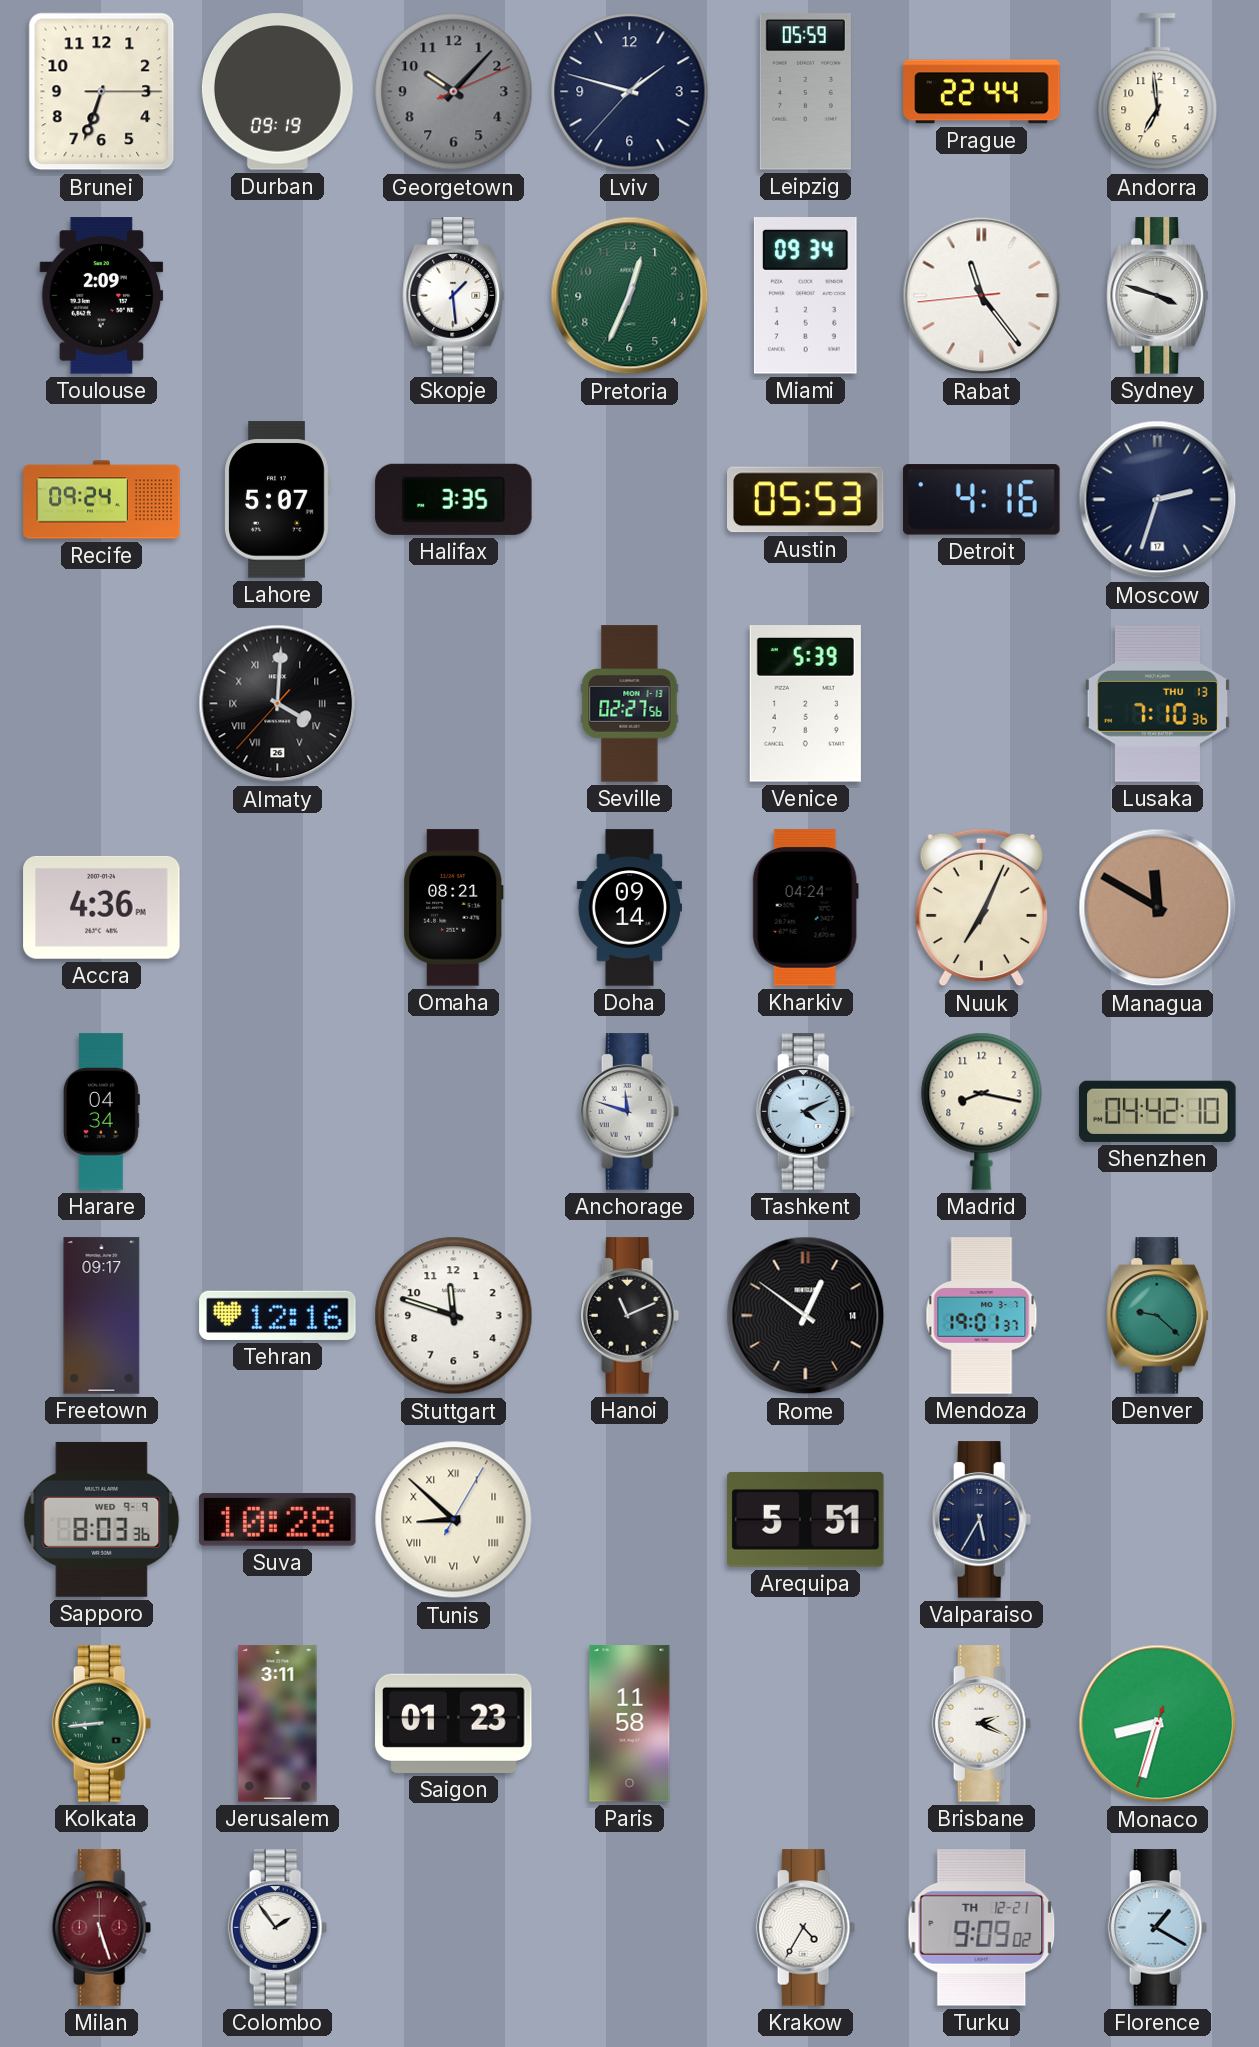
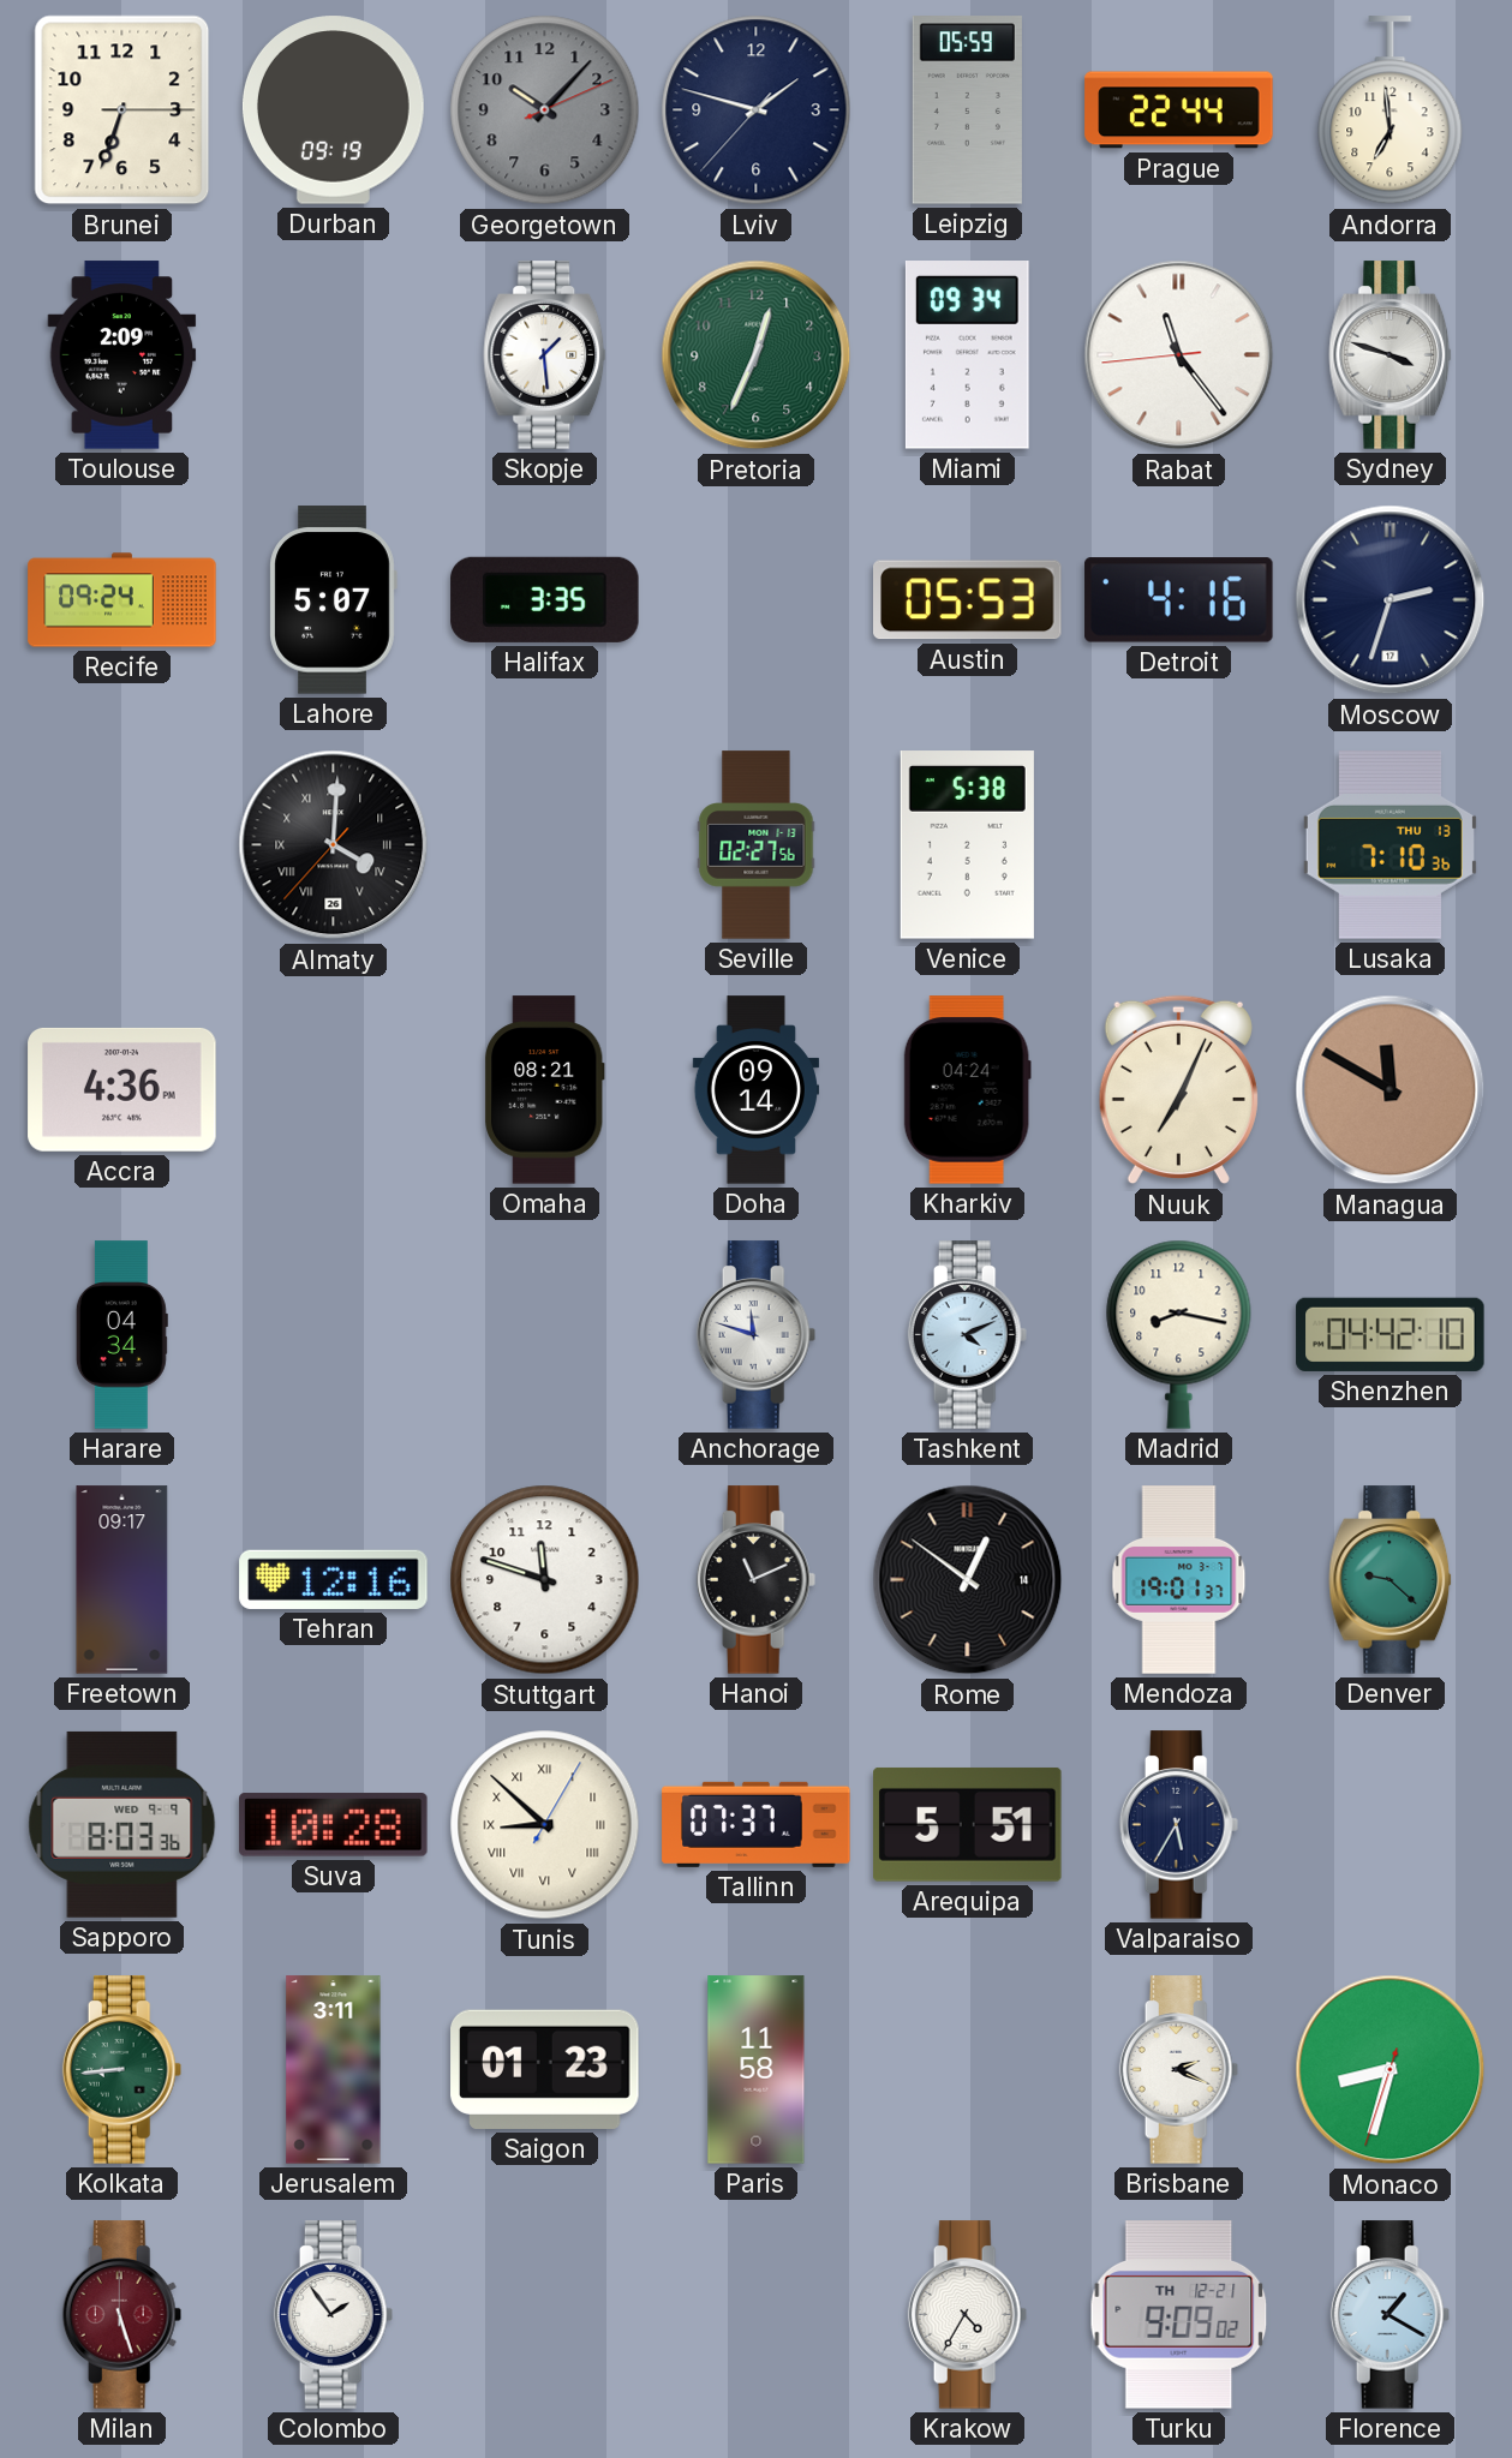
Venice: 5:39 -> 5:38
Tallinn: none -> 07:37
